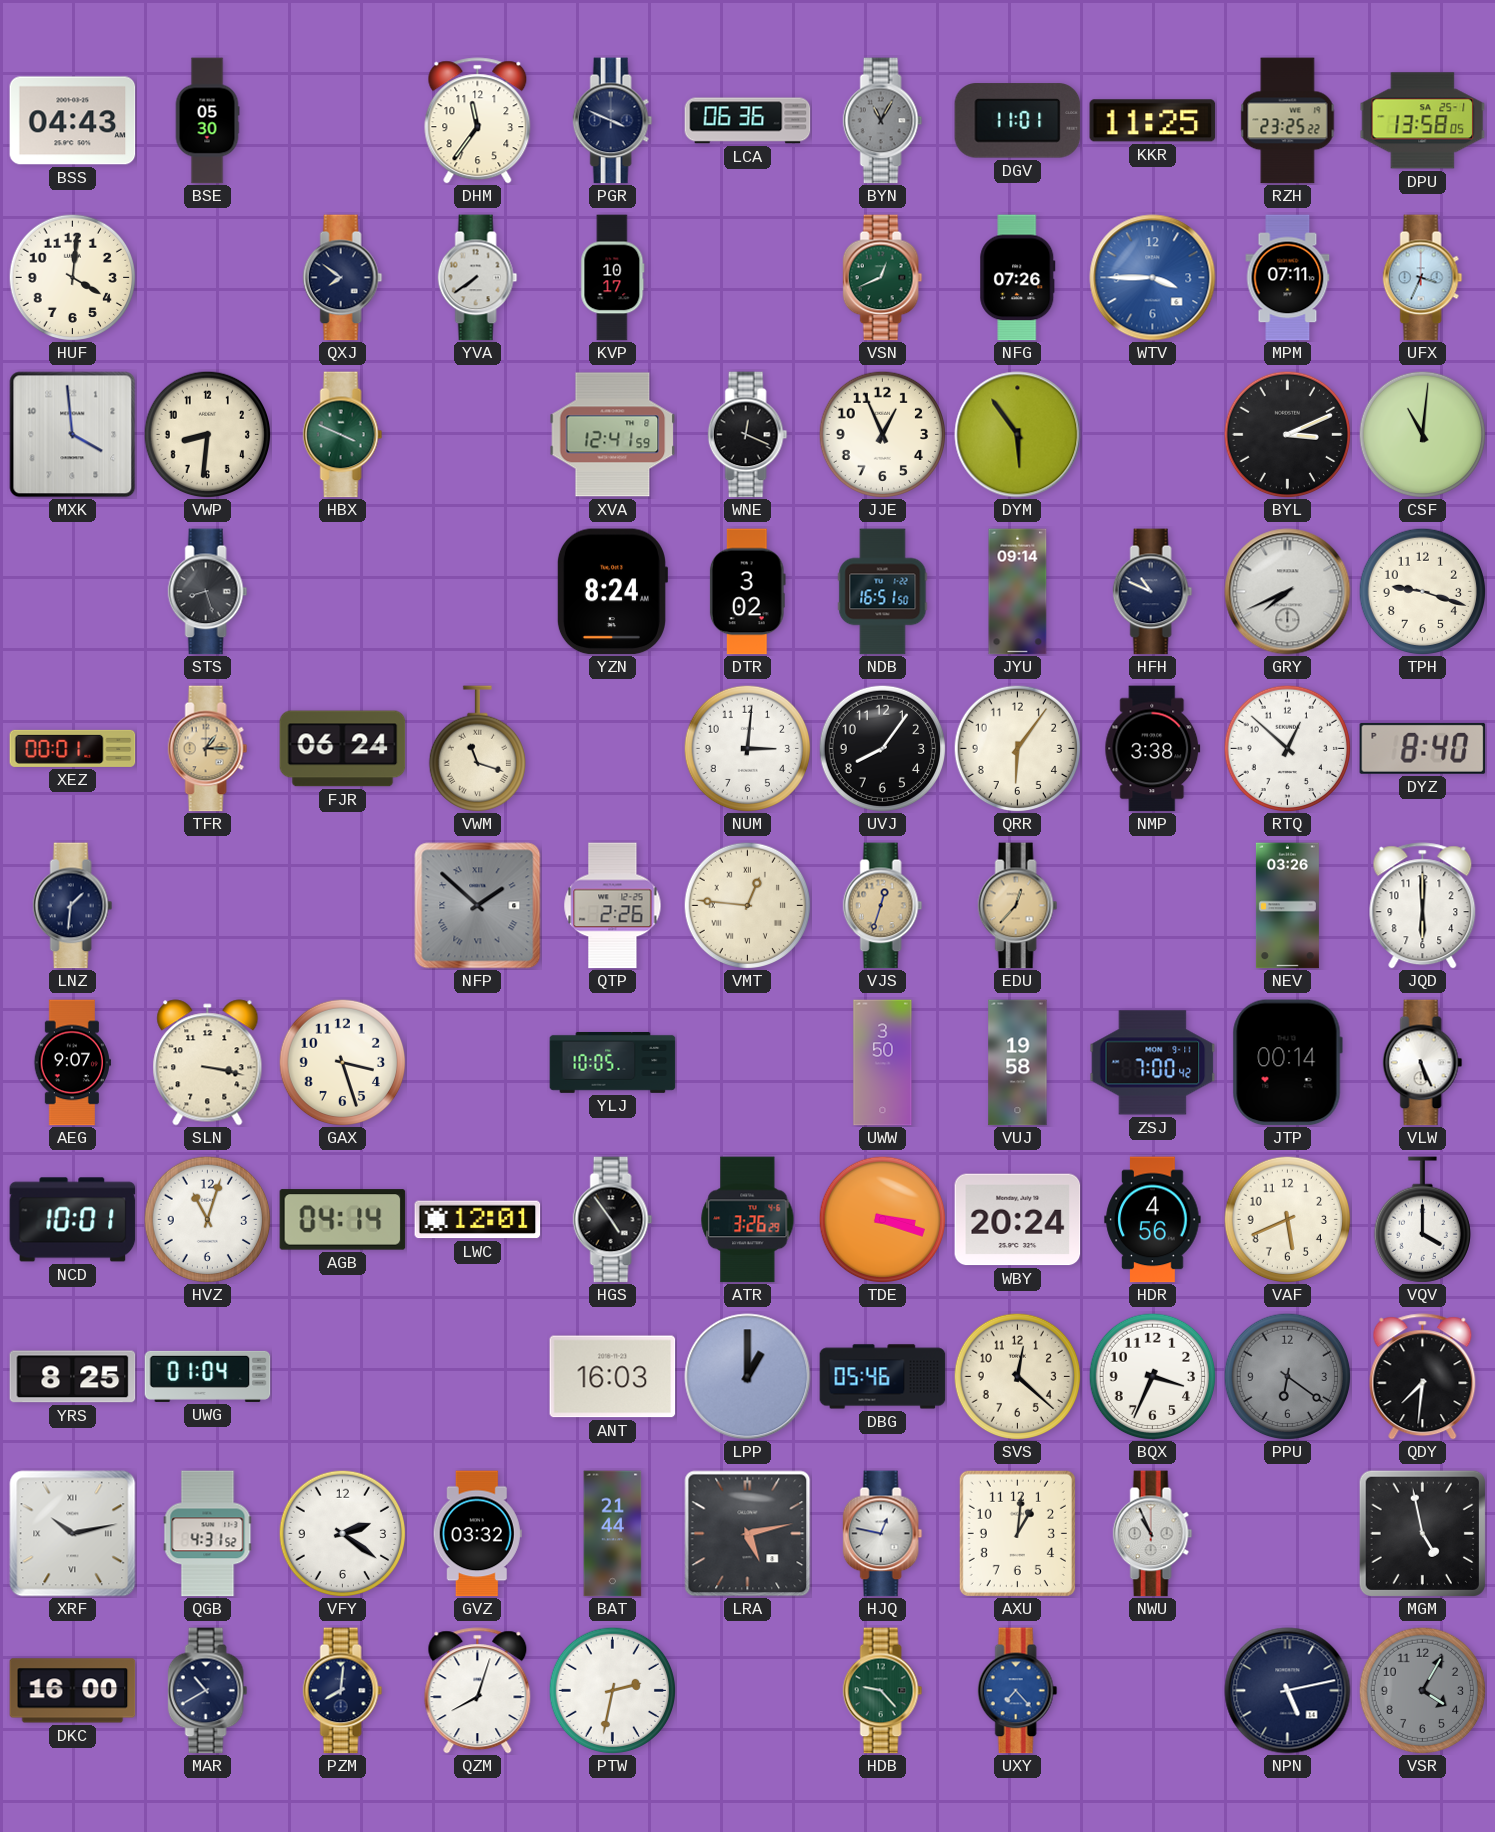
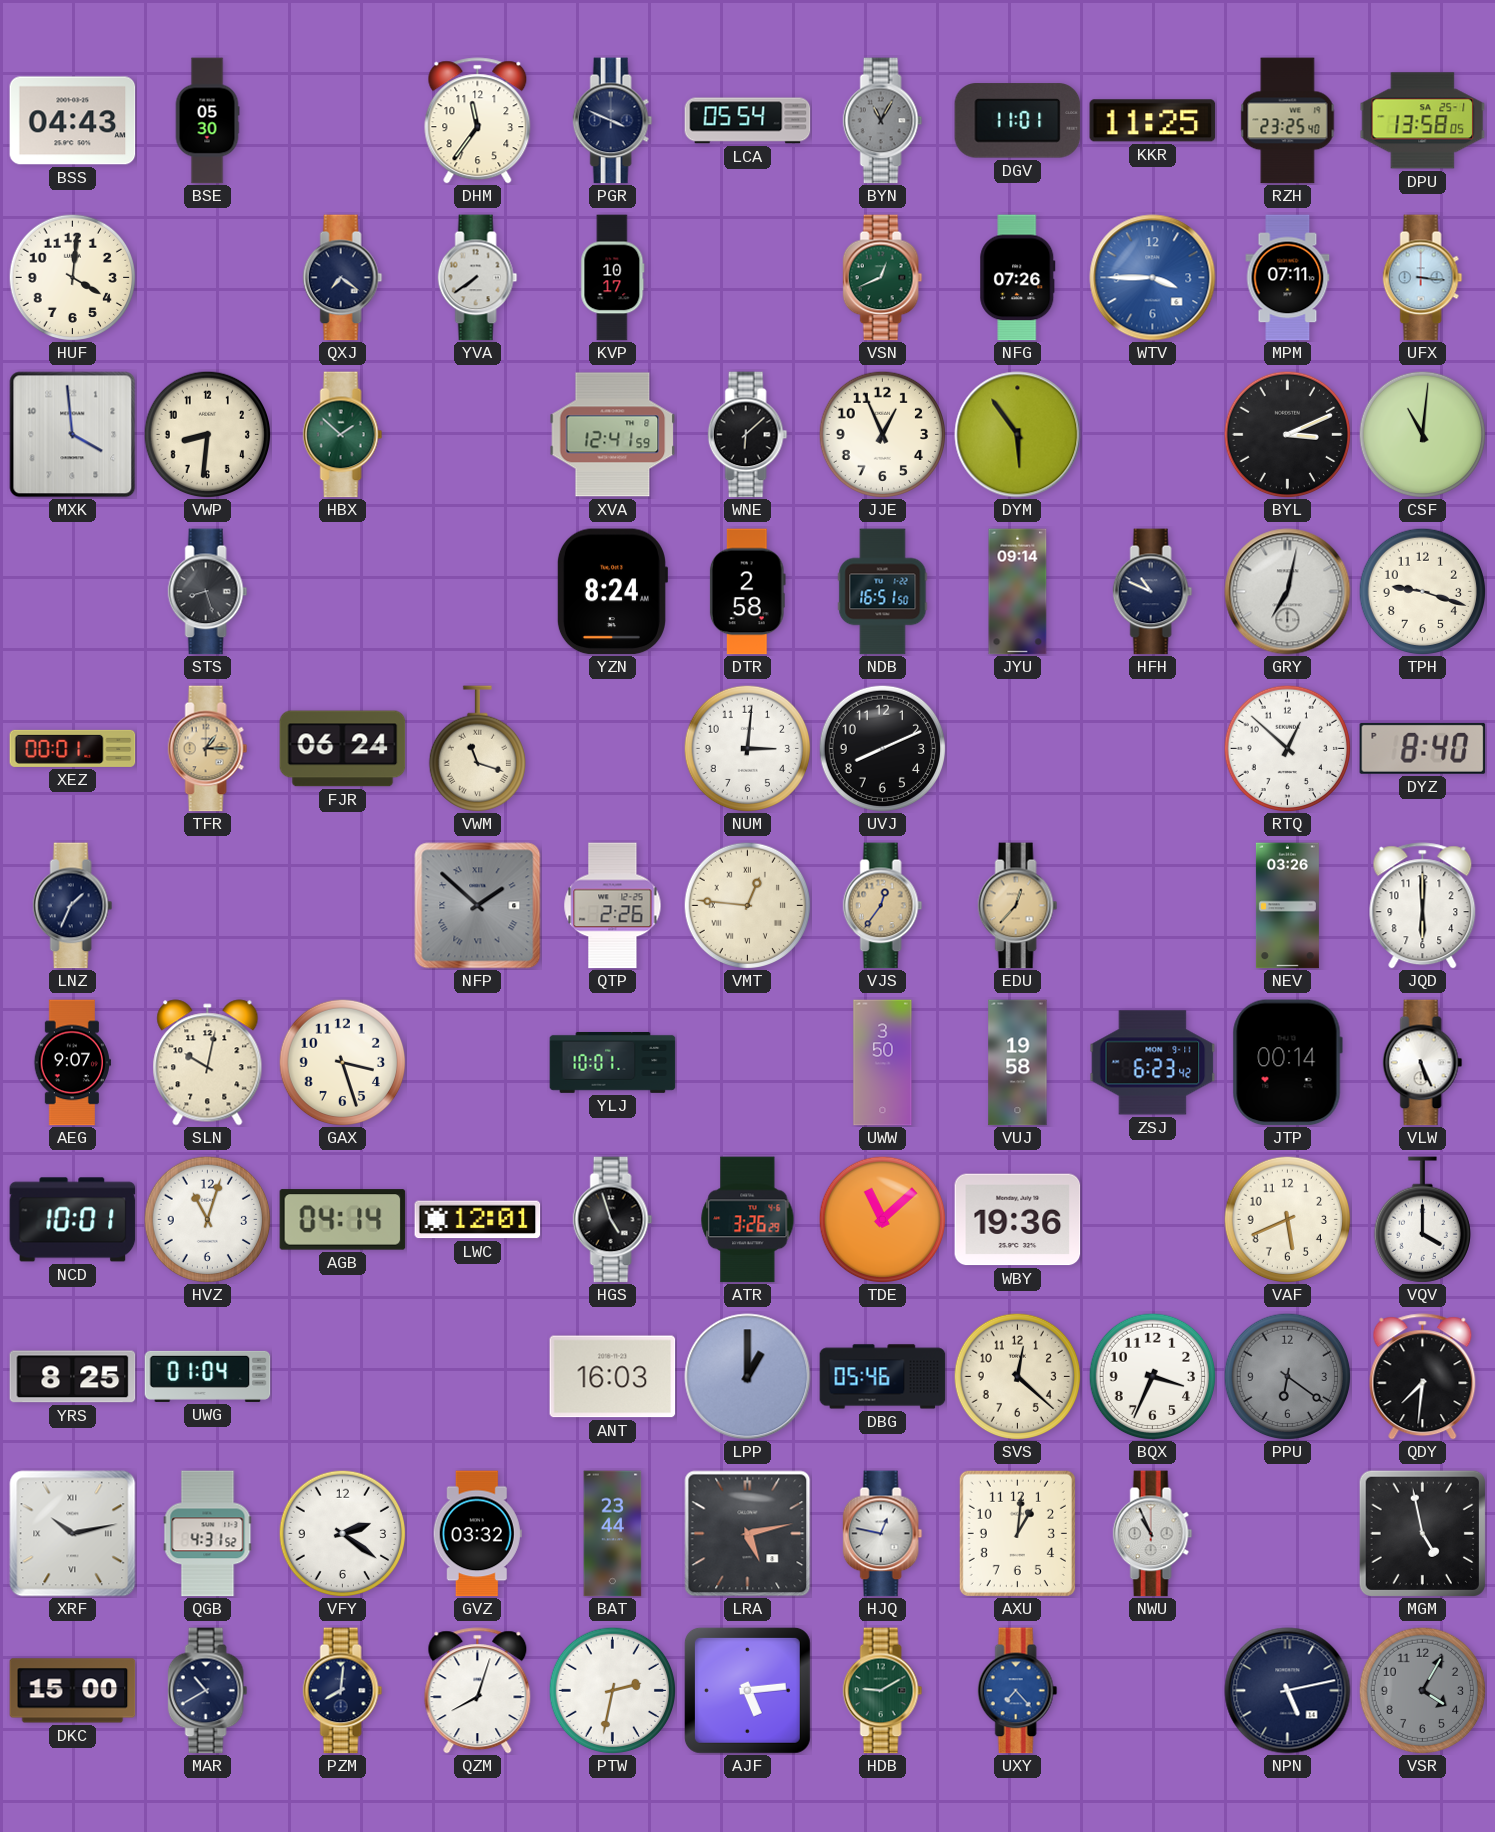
LCA: 06:36 -> 05:54
RZH: 23:25:22 -> 23:25:40
QXJ: 7:51 -> 7:21
UFX: 3:34 -> 3:16
HBX: 3:49 -> 1:52
WNE: 12:19 -> 6:08
DTR: 3:02 -> 2:58
GRY: 7:41 -> 7:02
UVJ: 8:06 -> 8:11
QRR: 6:06 -> none
NMP: 3:38 -> none
LNZ: 1:31 -> 1:34
VJS: 12:33 -> 12:36
SLN: 3:17 -> 10:02
YLJ: 10:05 -> 10:01
ZSJ: 7:00 -> 6:23
HGS: 4:54 -> 4:57
TDE: 3:18 -> 11:08
WBY: 20:24 -> 19:36
HDR: 4:56 -> none
BAT: 21:44 -> 23:44
DKC: 16:00 -> 15:00
AJF: none -> 5:14
HDB: 9:23 -> 9:10
